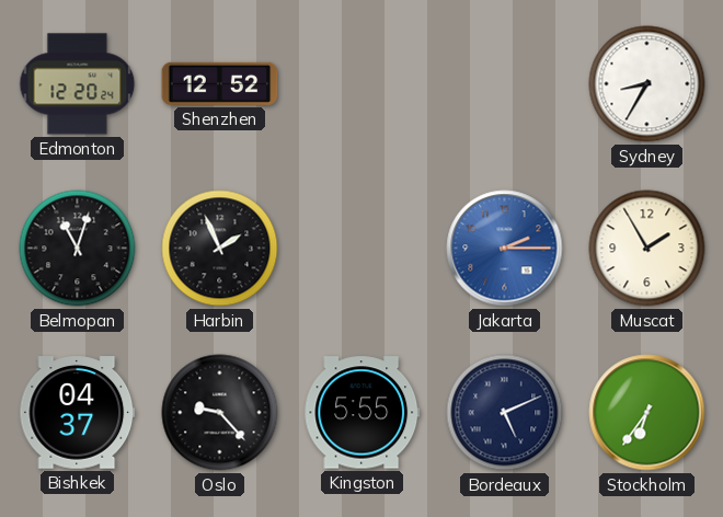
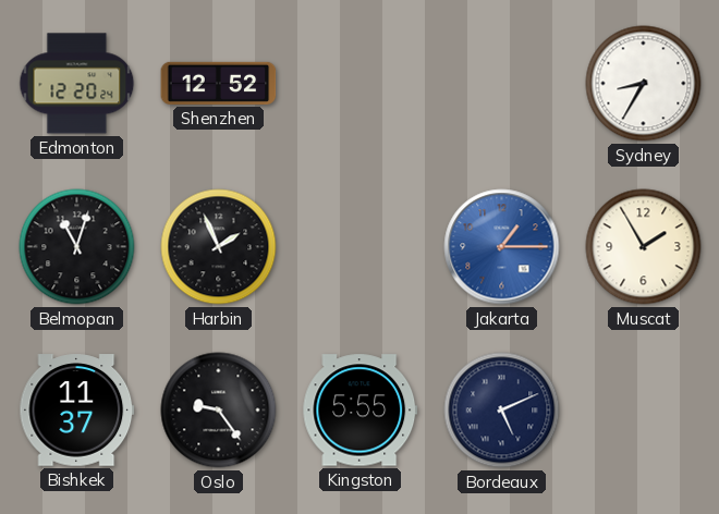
Jakarta: 2:15 -> 1:15
Bishkek: 04:37 -> 11:37
Oslo: 9:23 -> 9:24
Stockholm: 6:36 -> none
